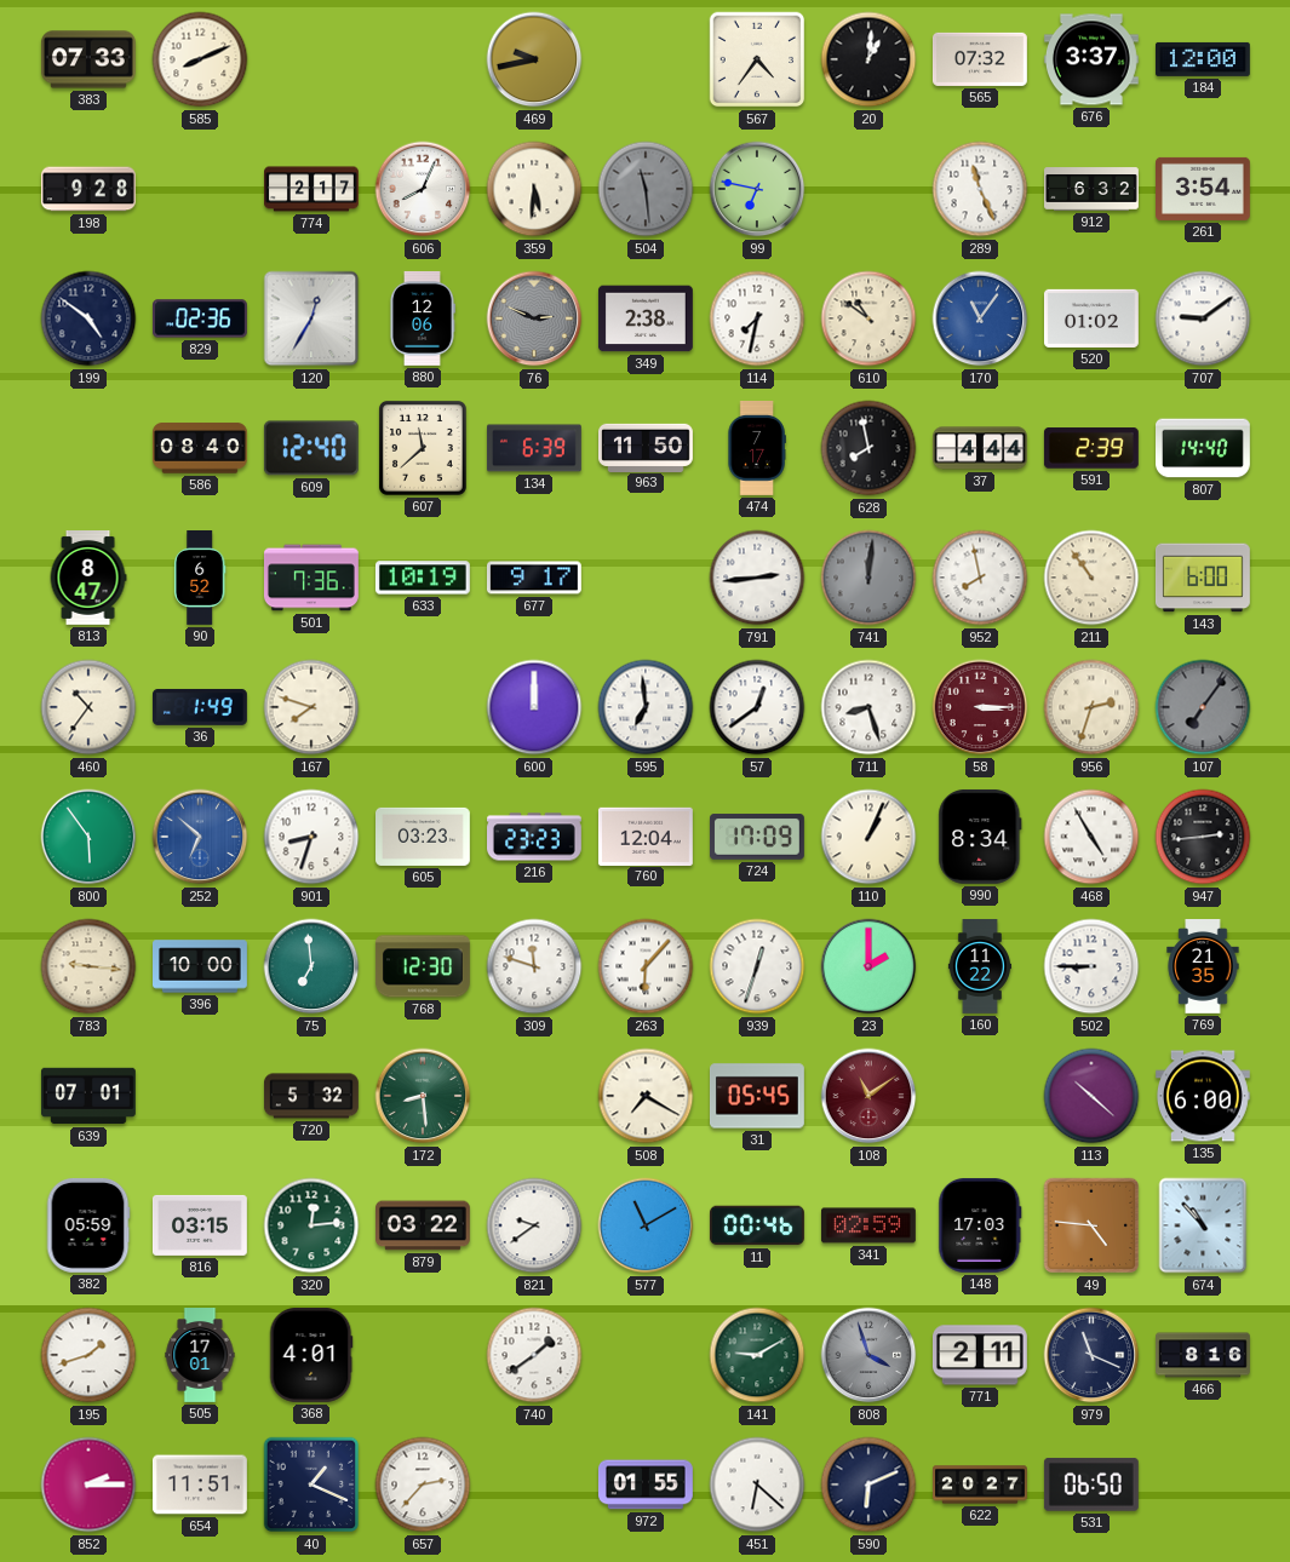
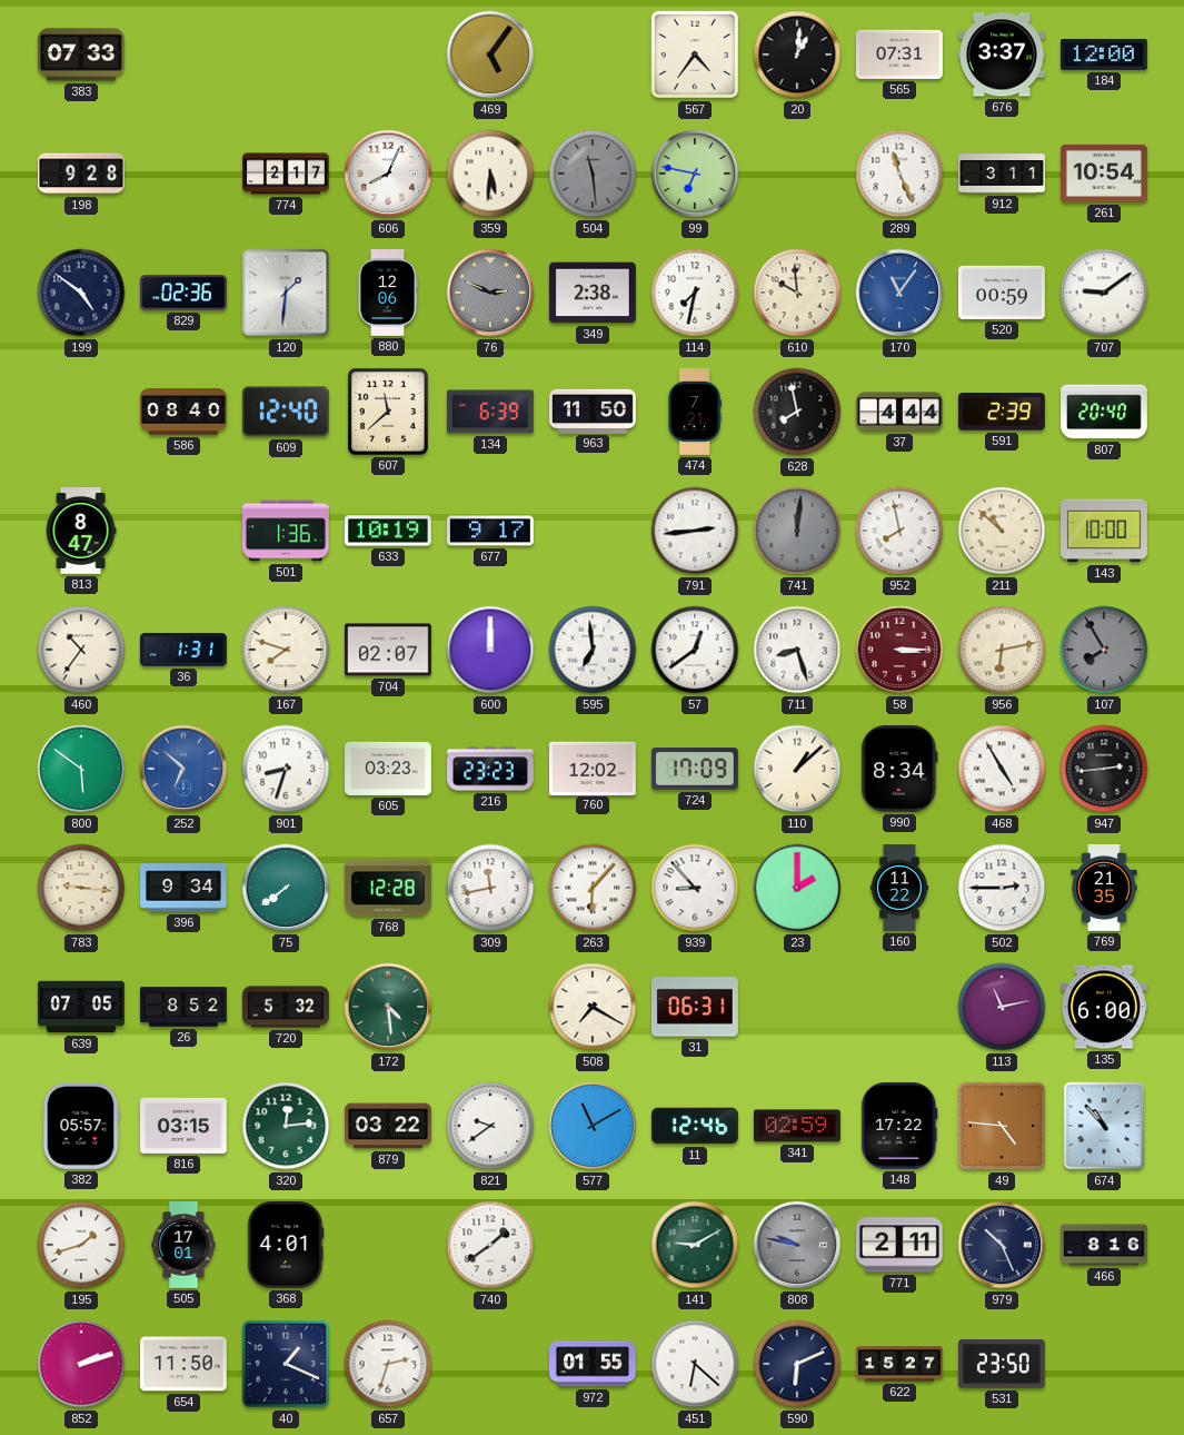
585: 8:11 -> none
469: 9:43 -> 5:06
565: 07:32 -> 07:31
912: 6:32 -> 3:11
261: 3:54 -> 10:54
120: 12:35 -> 1:31
610: 10:51 -> 9:59
520: 01:02 -> 00:59
474: 7:17 -> 7:21
807: 14:40 -> 20:40
90: 6:52 -> none
501: 7:36 -> 1:36
211: 10:54 -> 10:52
143: 6:00 -> 10:00
36: 1:49 -> 1:31
704: none -> 02:07
956: 2:33 -> 6:13
107: 7:06 -> 7:55
800: 5:54 -> 5:51
760: 12:04 -> 12:02
110: 1:04 -> 1:08
396: 10:00 -> 9:34
75: 6:59 -> 7:39
768: 12:30 -> 12:28
309: 11:48 -> 11:43
939: 12:33 -> 8:53
502: 8:45 -> 2:45
639: 07:01 -> 07:05
26: none -> 8:52
172: 8:29 -> 4:29
31: 05:45 -> 06:31
108: 11:09 -> none
113: 10:22 -> 11:13
382: 05:59 -> 05:57
11: 00:46 -> 12:46
148: 17:03 -> 17:22
808: 3:57 -> 9:47
979: 11:19 -> 10:26
852: 2:15 -> 2:12
654: 11:51 -> 11:50
657: 2:37 -> 2:33
622: 20:27 -> 15:27
531: 06:50 -> 23:50
